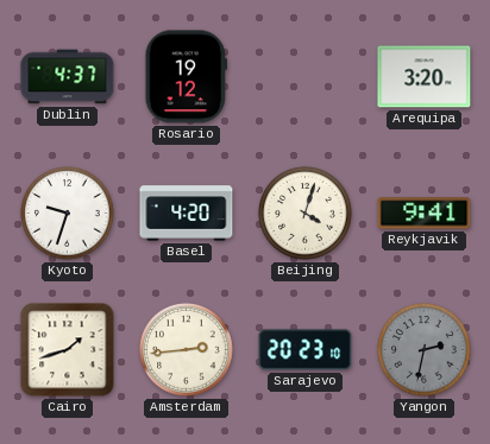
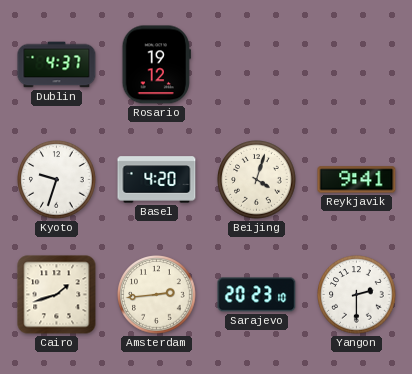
Arequipa: 3:20 -> none
Yangon: 2:32 -> 2:30
Yangon dial: grey -> white
